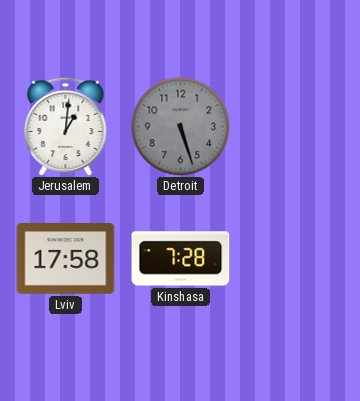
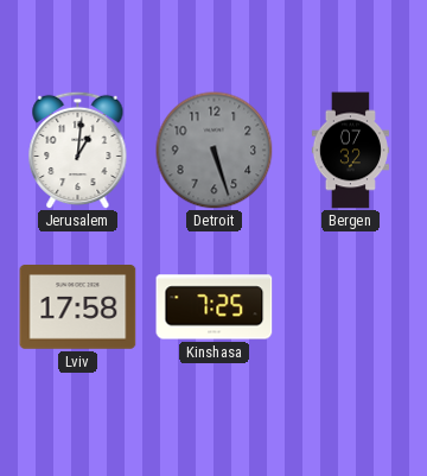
Bergen: none -> 07:32
Kinshasa: 7:28 -> 7:25
